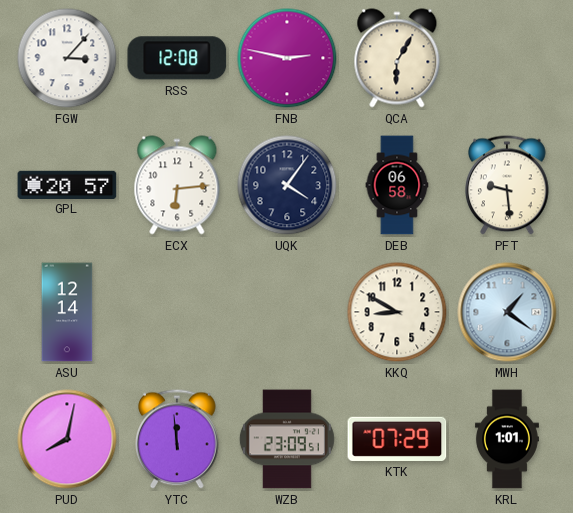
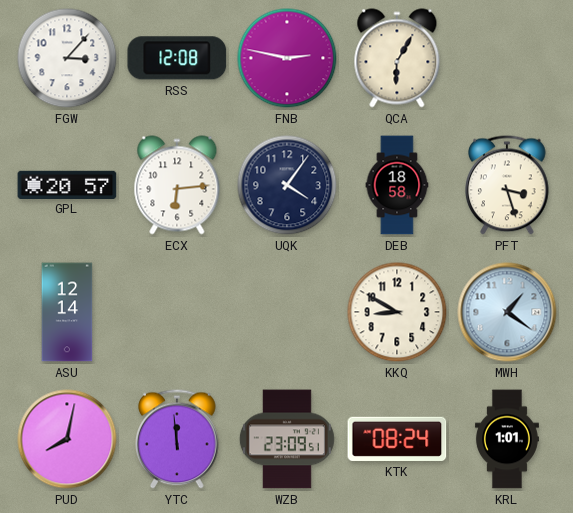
DEB: 06:58 -> 18:58
PFT: 9:29 -> 3:27
KTK: 07:29 -> 08:24
